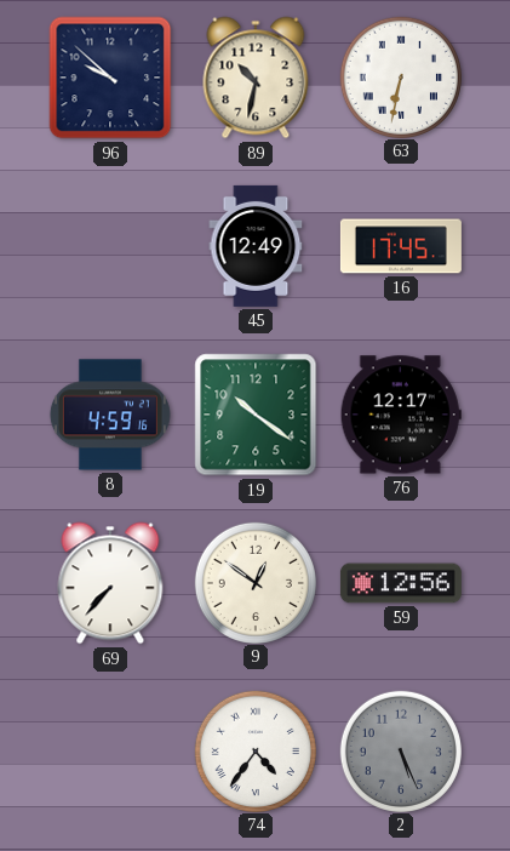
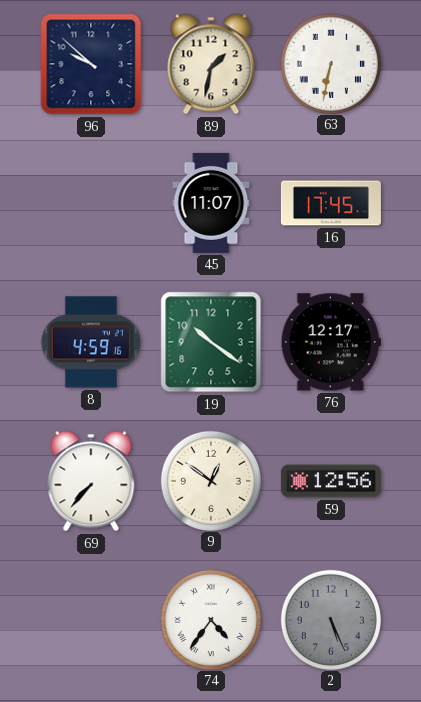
89: 10:32 -> 1:32
45: 12:49 -> 11:07
